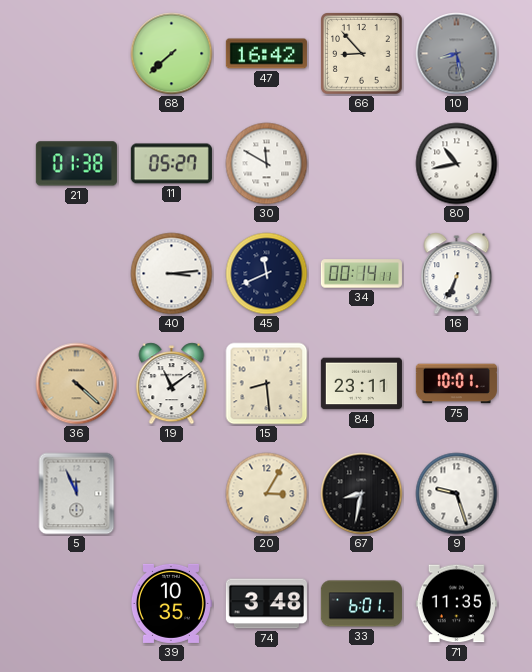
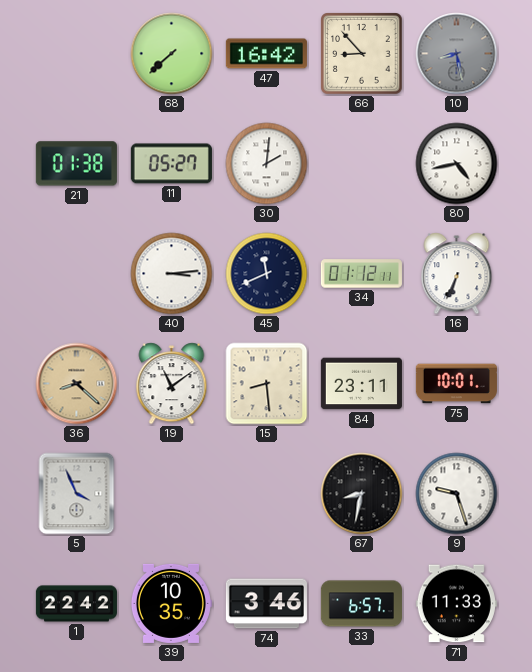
30: 11:50 -> 2:01
80: 10:43 -> 4:43
34: 00:14 -> 01:12
36: 4:22 -> 8:22
5: 11:56 -> 3:56
20: 3:05 -> none
1: none -> 22:42
74: 3:48 -> 3:46
33: 6:01 -> 6:57
71: 11:35 -> 11:33
